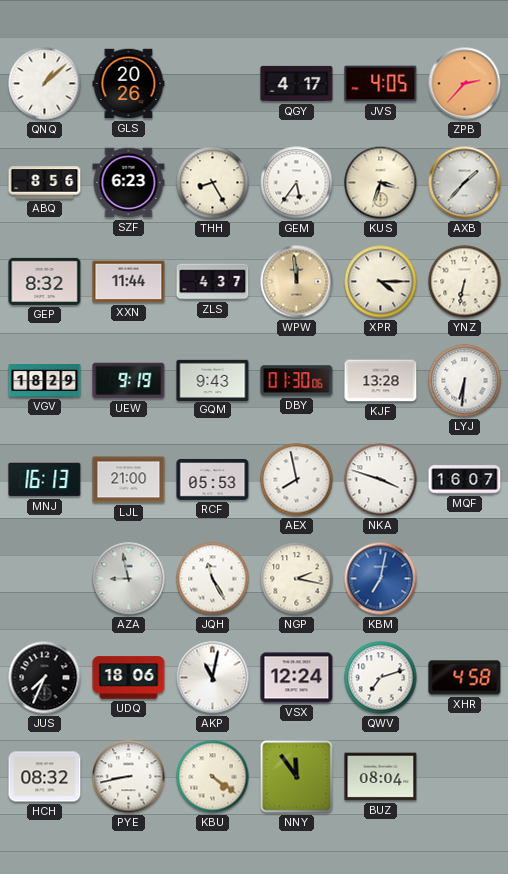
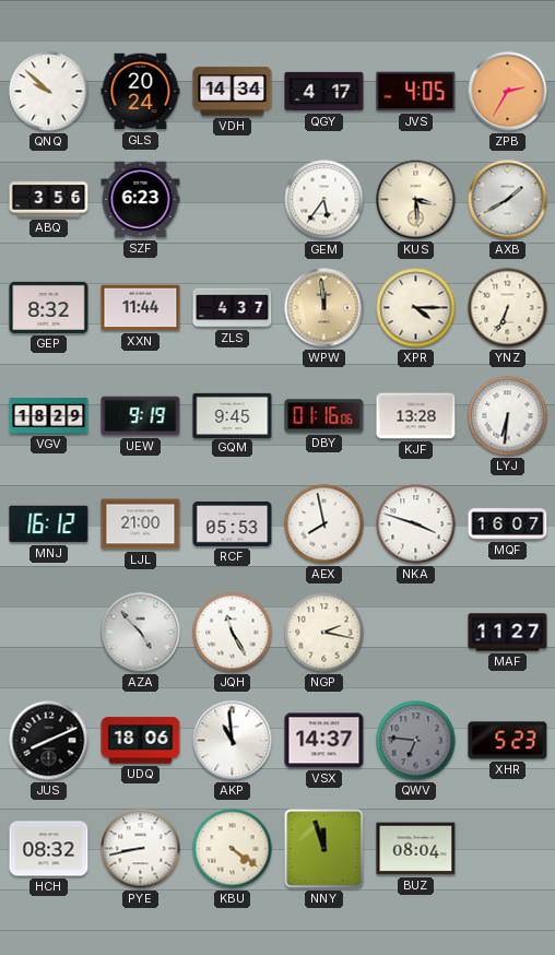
QNQ: 1:08 -> 9:52
GLS: 20:26 -> 20:24
VDH: none -> 14:34
ZPB: 2:37 -> 2:35
ABQ: 8:56 -> 3:56
THH: 8:25 -> none
KUS: 3:33 -> 3:29
AXB: 1:37 -> 1:40
YNZ: 6:32 -> 6:34
GQM: 9:43 -> 9:45
DBY: 01:30 -> 01:16
MNJ: 16:13 -> 16:12
AZA: 8:58 -> 4:53
KBM: 7:02 -> none
MAF: none -> 11:27
JUS: 7:34 -> 8:11
AKP: 11:02 -> 10:59
VSX: 12:24 -> 14:37
QWV: 7:12 -> 6:46
QWV dial: white -> grey
XHR: 4:58 -> 5:23
NNY: 11:54 -> 11:57
